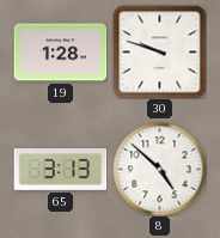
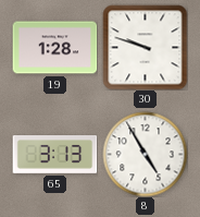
8: 4:52 -> 4:55
